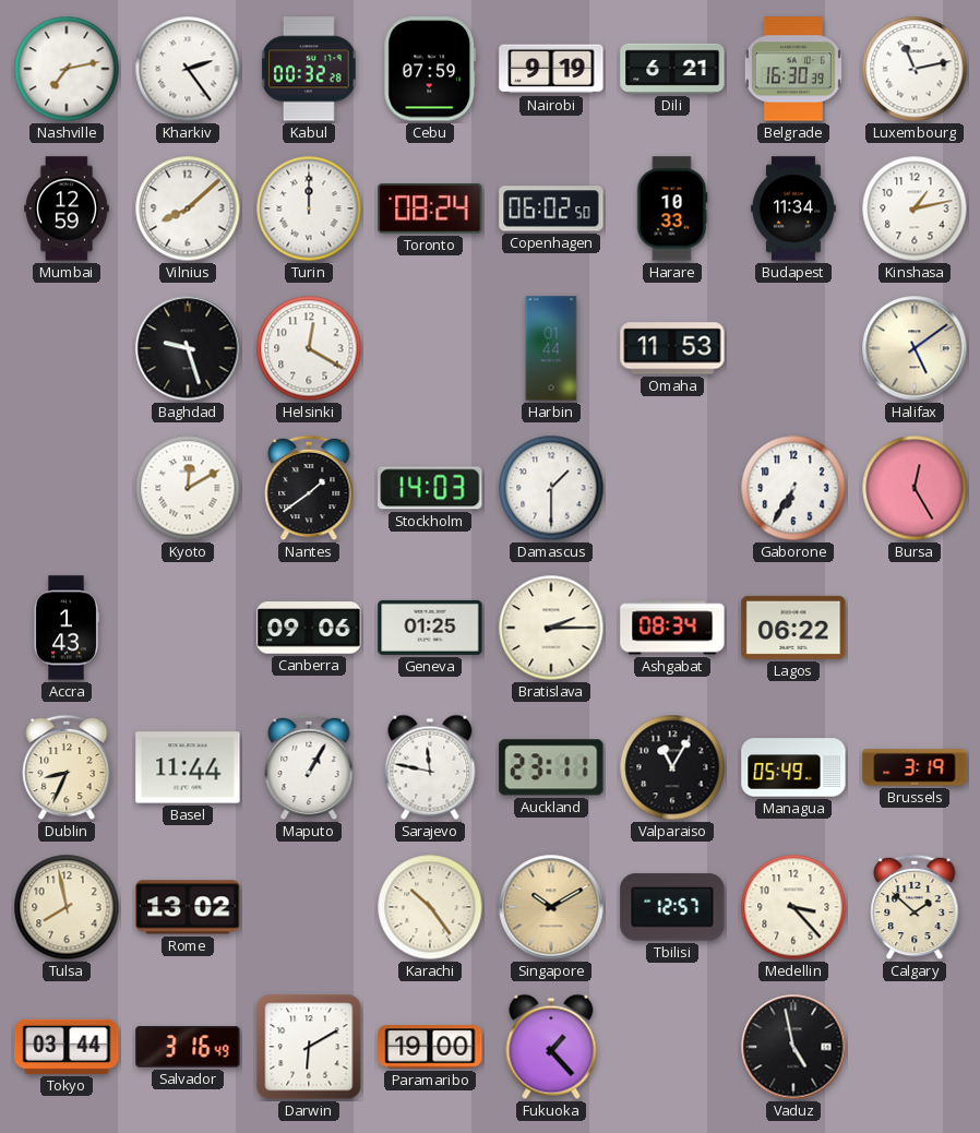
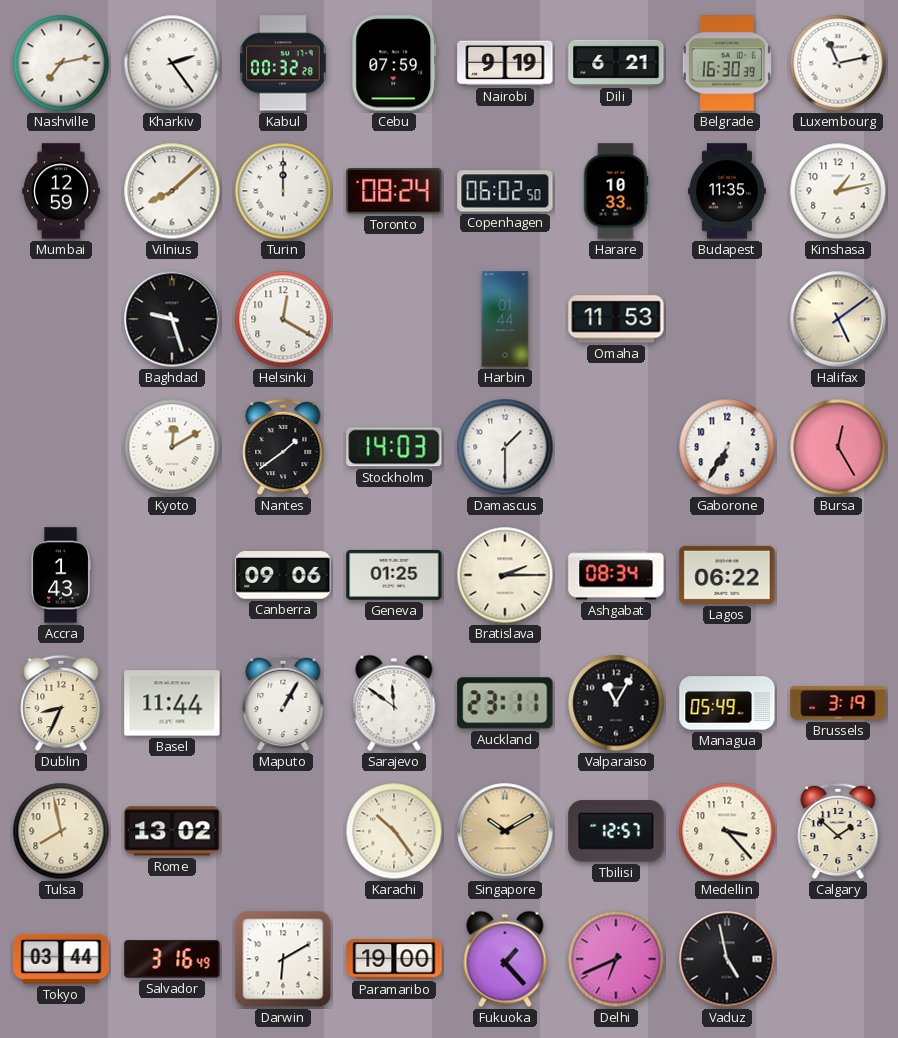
Budapest: 11:34 -> 11:35
Sarajevo: 11:47 -> 11:51
Delhi: none -> 6:41
